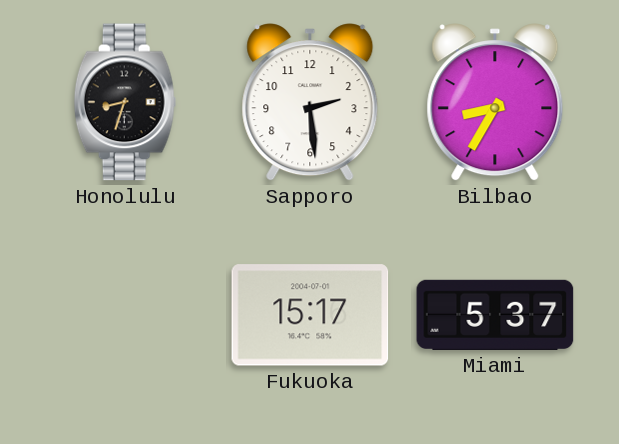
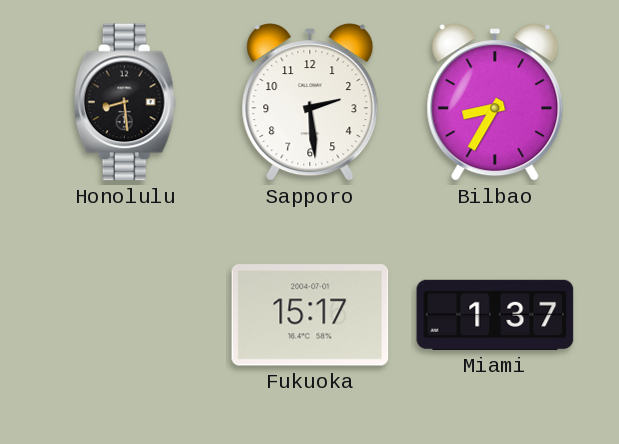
Honolulu: 8:33 -> 8:29
Miami: 5:37 -> 1:37
